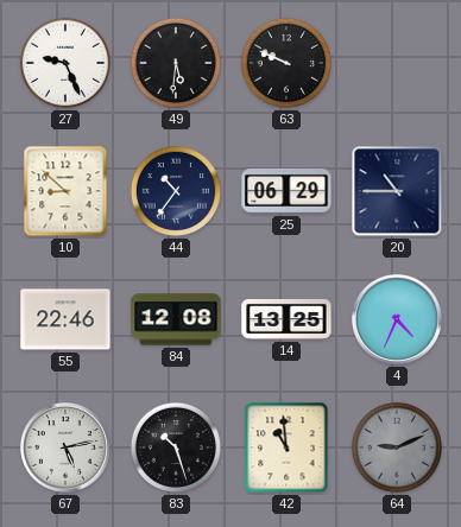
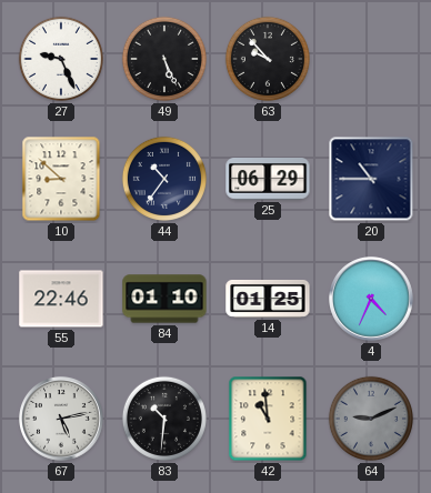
49: 5:31 -> 5:26
63: 9:49 -> 9:53
84: 12:08 -> 01:10
14: 13:25 -> 01:25
83: 10:27 -> 10:31
